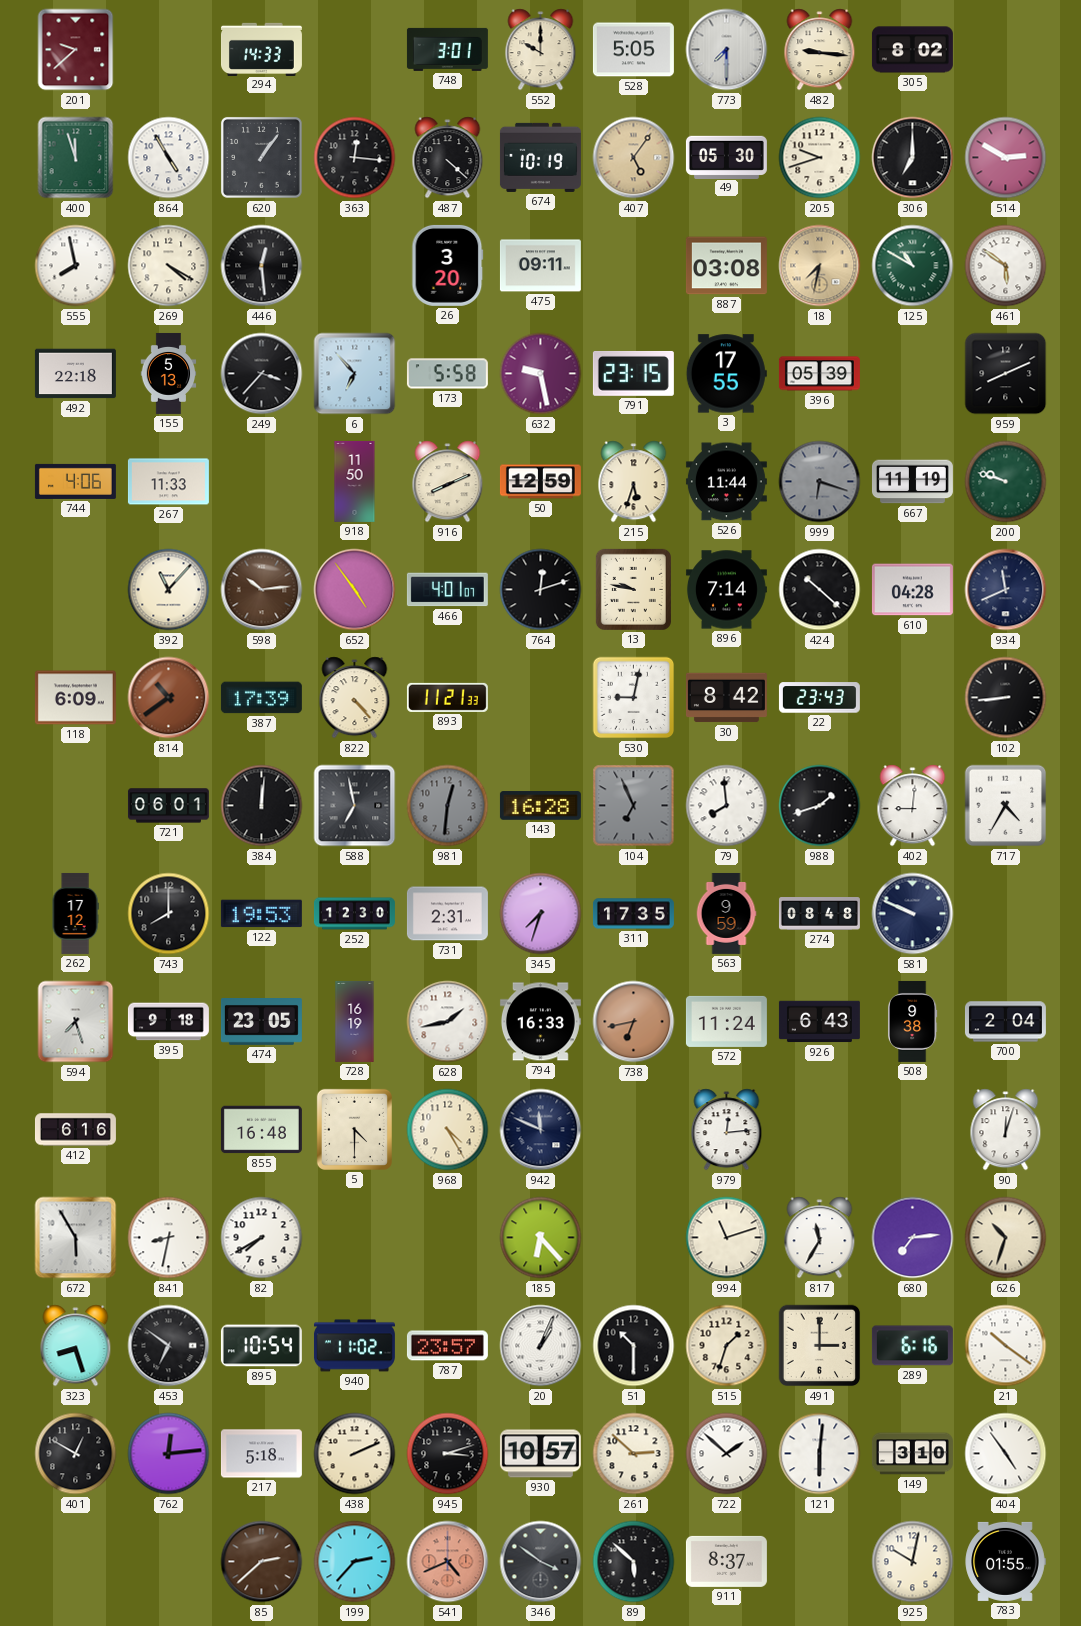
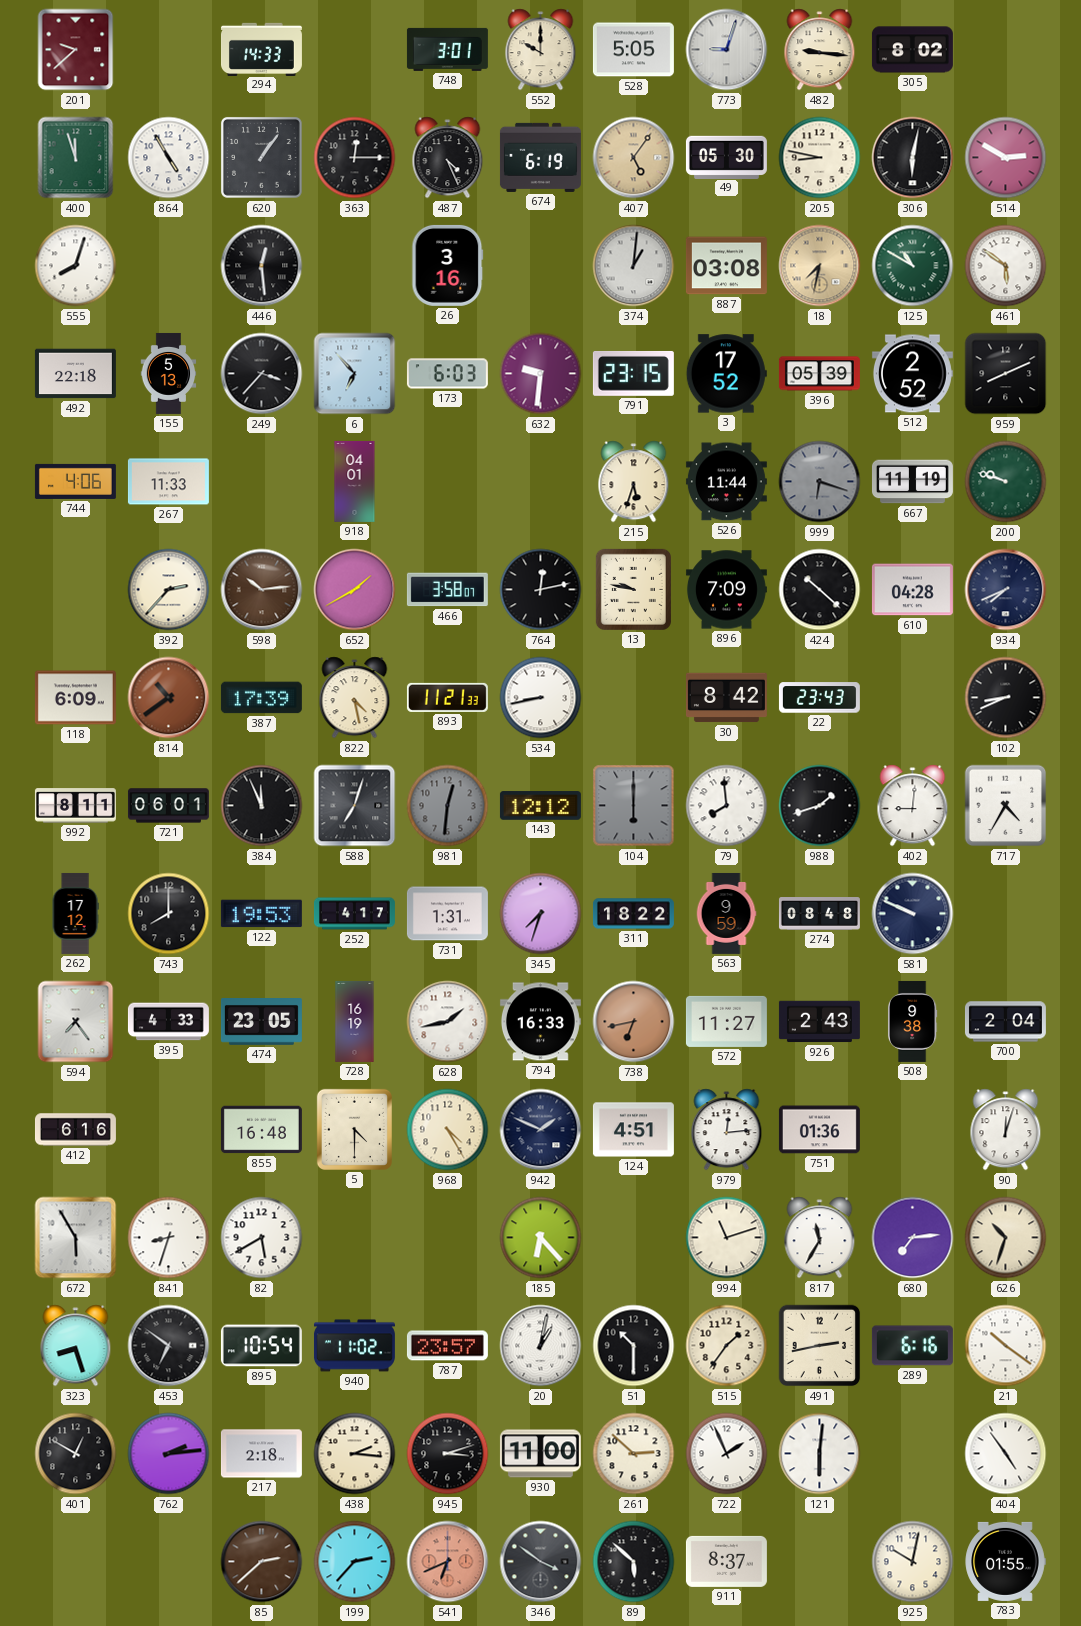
773: 7:30 -> 9:03
363: 12:16 -> 12:15
487: 4:22 -> 4:26
674: 10:19 -> 6:19
205: 9:42 -> 8:47
306: 7:00 -> 6:02
555: 7:58 -> 8:03
269: 4:20 -> none
26: 3:20 -> 3:16
475: 09:11 -> none
374: none -> 1:01
173: 5:58 -> 6:03
632: 9:28 -> 9:31
3: 17:55 -> 17:52
512: none -> 2:52
918: 11:50 -> 04:01
916: 8:11 -> none
50: 12:59 -> none
392: 11:07 -> 2:37
652: 4:54 -> 1:40
466: 4:01 -> 3:58
764: 12:12 -> 12:13
896: 7:14 -> 7:09
934: 11:41 -> 7:41
822: 4:23 -> 4:28
534: none -> 8:43
530: 9:02 -> none
102: 8:44 -> 8:41
992: none -> 8:11
384: 12:01 -> 11:56
588: 6:58 -> 7:03
143: 16:28 -> 12:12
104: 6:56 -> 6:00
252: 12:30 -> 4:17
731: 2:31 -> 1:31
311: 17:35 -> 18:22
594: 7:27 -> 7:24
395: 9:18 -> 4:33
572: 11:24 -> 11:27
926: 6:43 -> 2:43
942: 11:49 -> 1:49
124: none -> 4:51
751: none -> 01:36
841: 8:32 -> 8:33
82: 7:40 -> 5:40
20: 1:04 -> 1:02
515: 1:33 -> 1:36
491: 3:00 -> 2:43
762: 12:14 -> 2:14
217: 5:18 -> 2:18
438: 2:11 -> 2:16
930: 10:57 -> 11:00
722: 1:52 -> 1:56
149: 3:10 -> none
541: 4:41 -> 6:41
